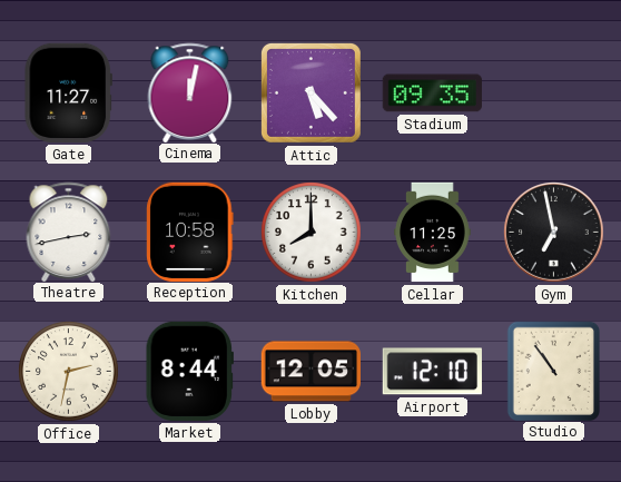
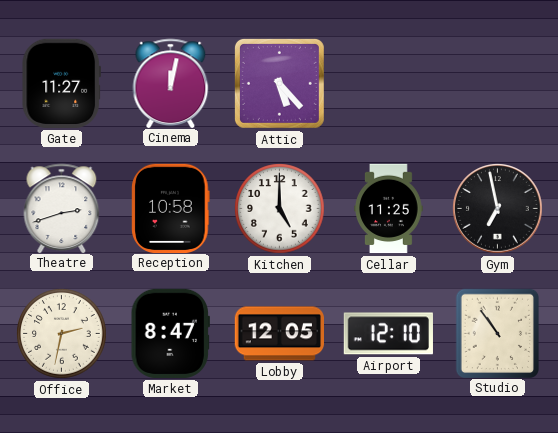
Stadium: 09:35 -> none
Theatre: 2:43 -> 2:42
Kitchen: 8:00 -> 5:00
Market: 8:44 -> 8:47
